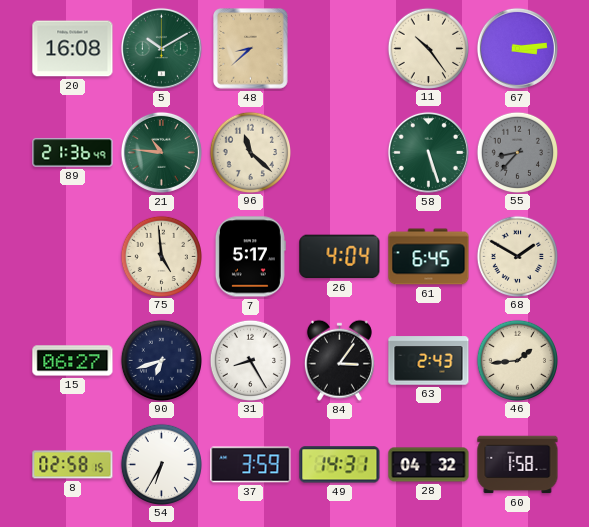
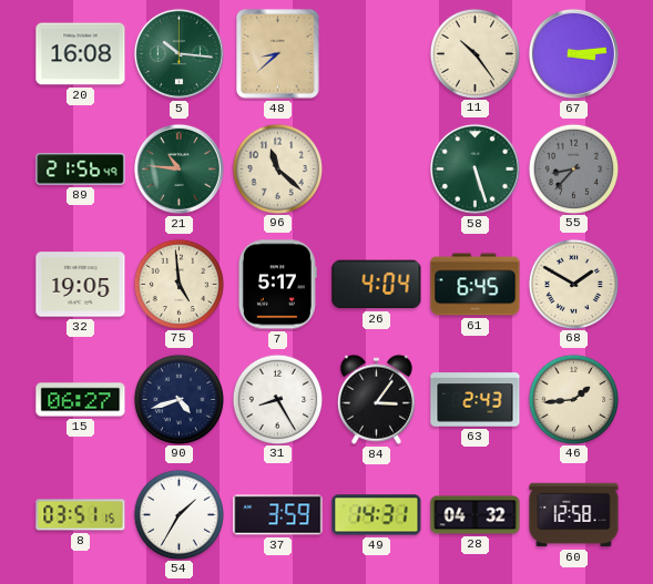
5: 10:10 -> 10:16
89: 21:36 -> 21:56
32: none -> 19:05
90: 6:42 -> 4:42
8: 02:58 -> 03:51
54: 6:35 -> 1:35
60: 1:58 -> 12:58
